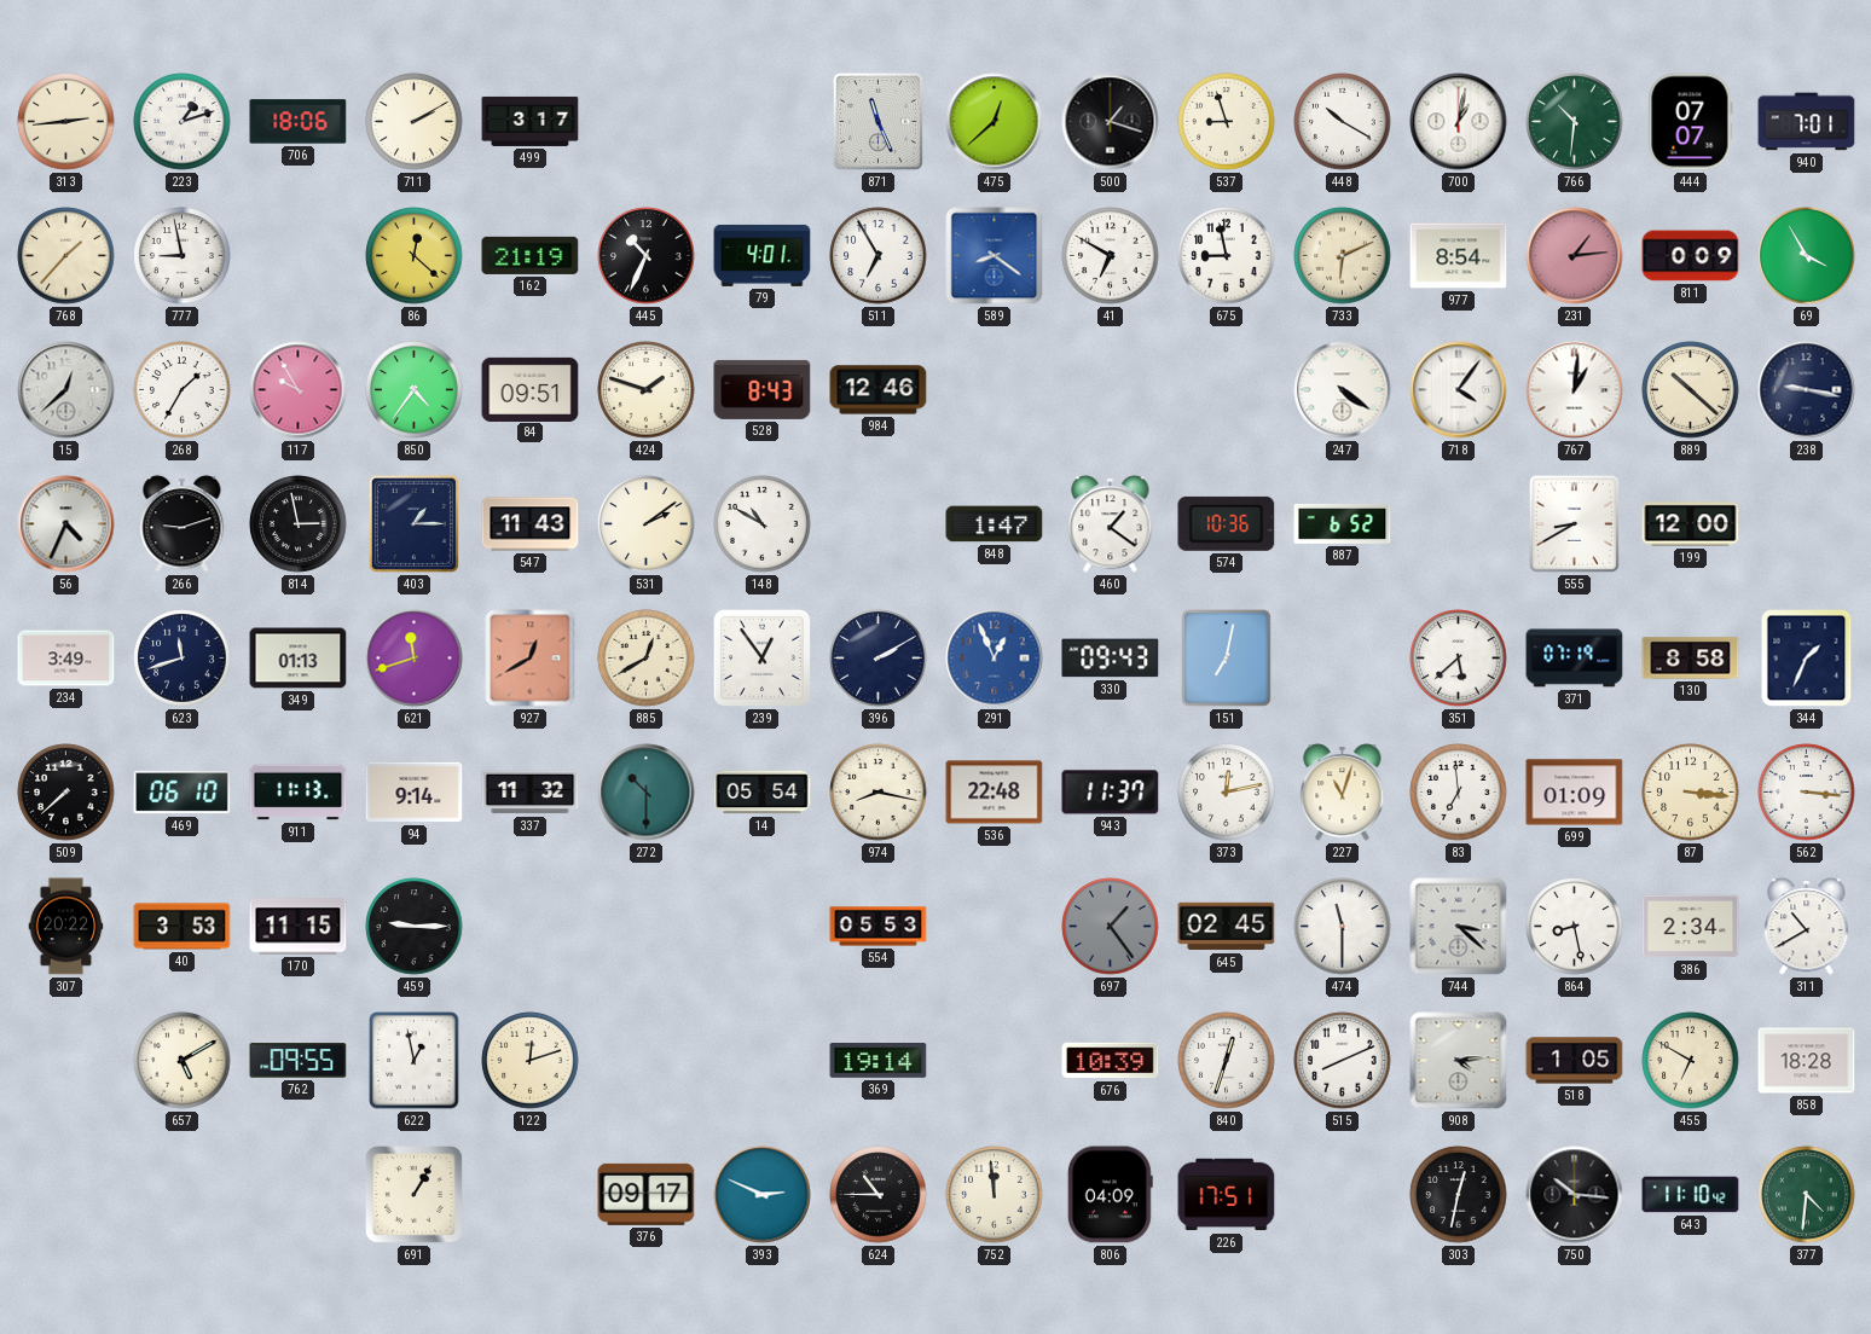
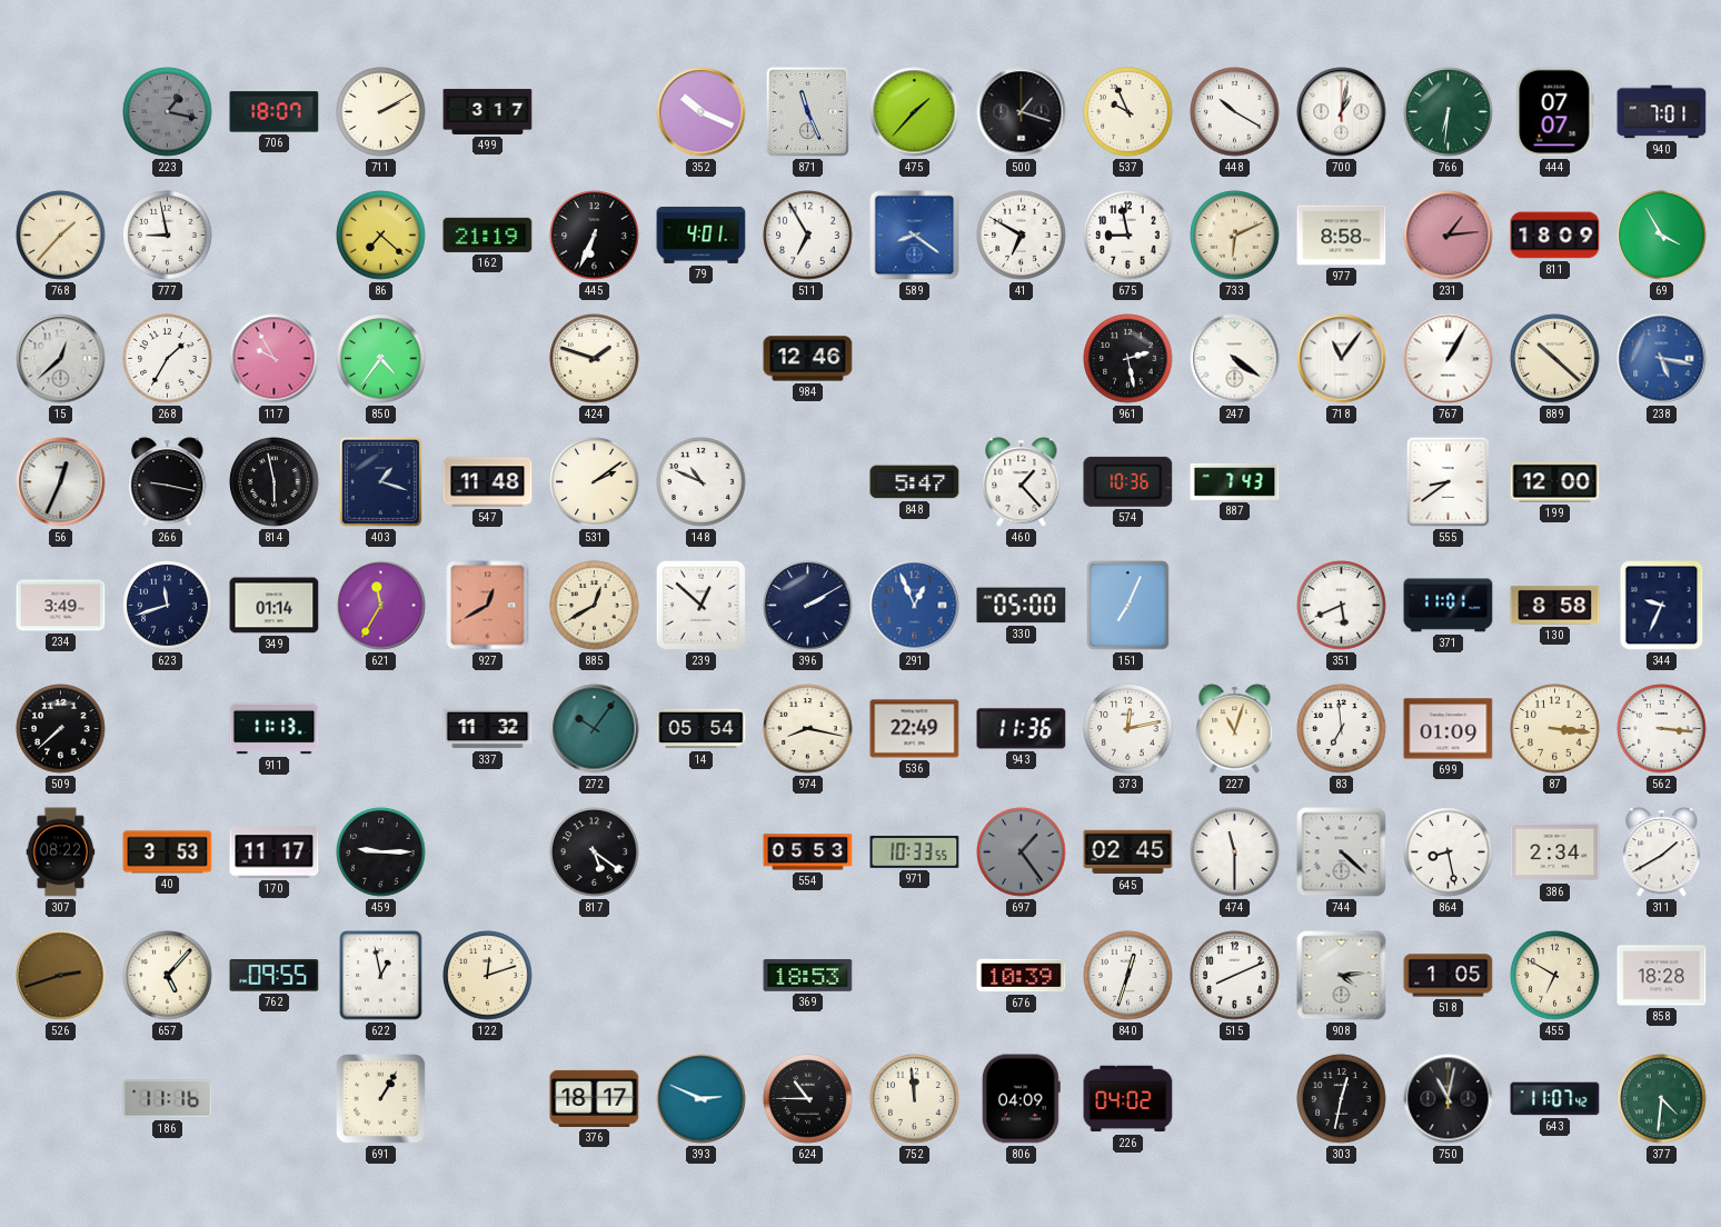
313: 2:44 -> none
223: 1:12 -> 1:17
223 dial: white -> grey
706: 18:06 -> 18:07
352: none -> 10:19
475: 12:38 -> 1:37
537: 8:57 -> 9:56
766: 10:31 -> 6:31
86: 12:22 -> 7:22
445: 10:34 -> 6:34
977: 8:54 -> 8:58
811: 0:09 -> 18:09
84: 09:51 -> none
528: 8:43 -> none
961: none -> 2:28
718: 4:06 -> 11:06
767: 1:01 -> 1:05
238: 9:17 -> 5:17
238 dial: navy -> blue
56: 4:34 -> 12:34
266: 9:12 -> 9:17
814: 2:58 -> 5:58
403: 1:15 -> 1:18
547: 11:43 -> 11:48
148: 10:50 -> 10:49
848: 1:47 -> 5:47
460: 1:21 -> 1:23
887: 6:52 -> 7:43
555: 8:40 -> 8:39
349: 01:13 -> 01:14
621: 11:42 -> 11:35
239: 12:54 -> 12:52
330: 09:43 -> 05:00
151: 7:02 -> 7:04
351: 5:38 -> 5:41
371: 07:19 -> 11:01
344: 1:34 -> 9:34
469: 06:10 -> none
94: 9:14 -> none
272: 10:30 -> 10:06
536: 22:48 -> 22:49
943: 11:37 -> 11:36
307: 20:22 -> 08:22
170: 11:15 -> 11:17
817: none -> 5:21
971: none -> 10:33
744: 3:22 -> 4:22
311: 10:40 -> 1:40
526: none -> 2:42
657: 5:10 -> 5:07
369: 19:14 -> 18:53
186: none -> 11:16
376: 09:17 -> 18:17
226: 17:51 -> 04:02
750: 10:16 -> 11:02
643: 11:10 -> 11:07
